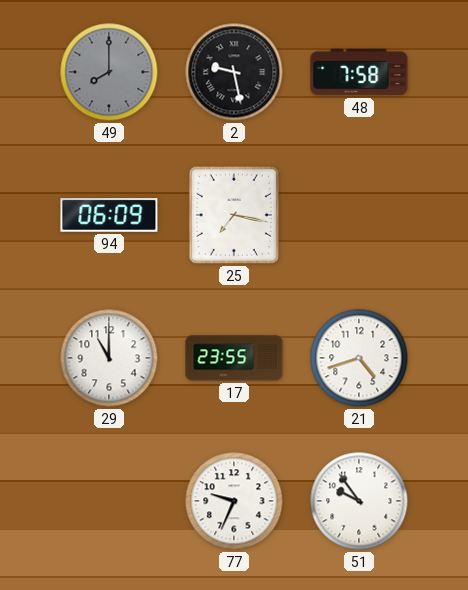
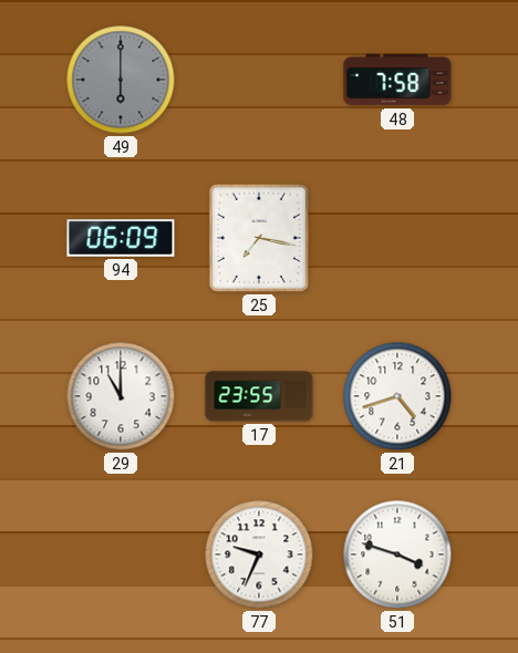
49: 8:00 -> 6:00
2: 9:28 -> none
51: 9:54 -> 3:48
